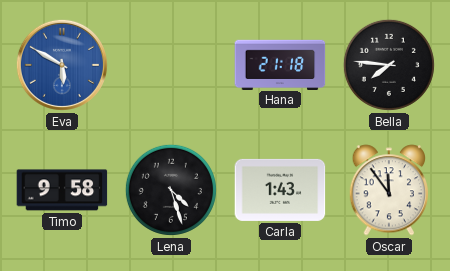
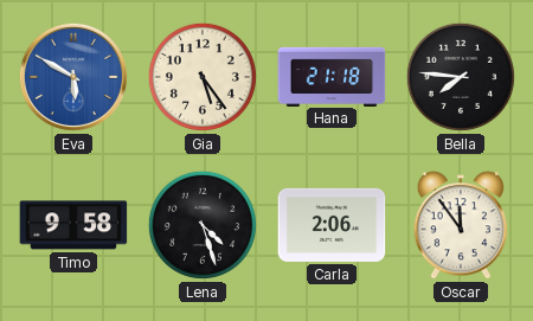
Gia: none -> 5:24
Carla: 1:43 -> 2:06
